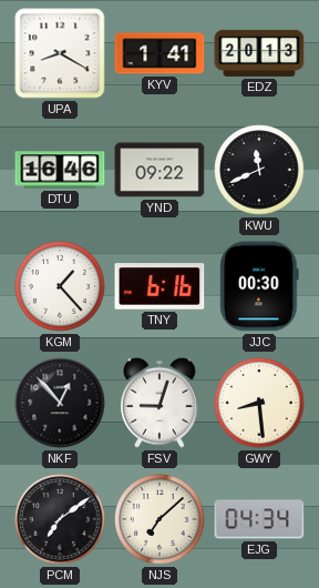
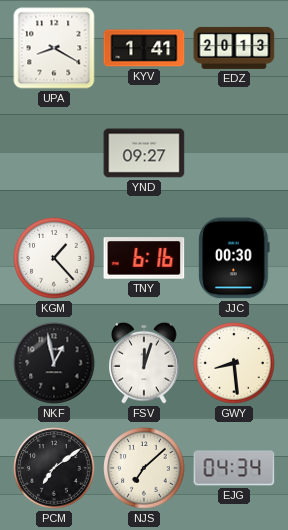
DTU: 16:46 -> none
YND: 09:22 -> 09:27
KWU: 11:41 -> none
NKF: 12:53 -> 12:58
FSV: 9:03 -> 12:03
